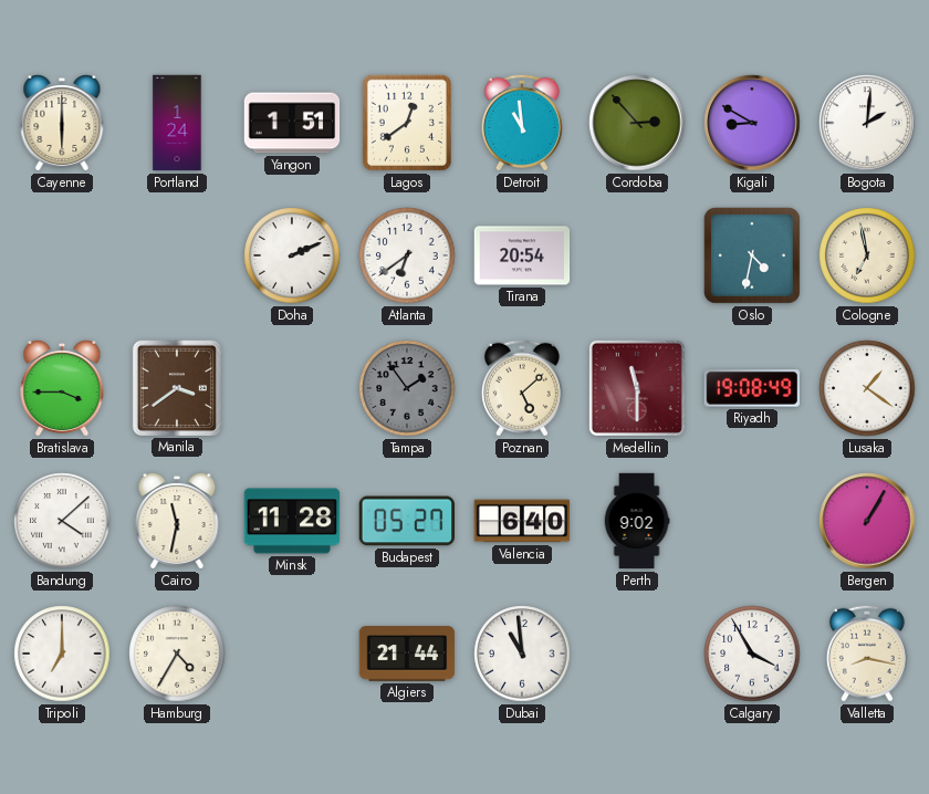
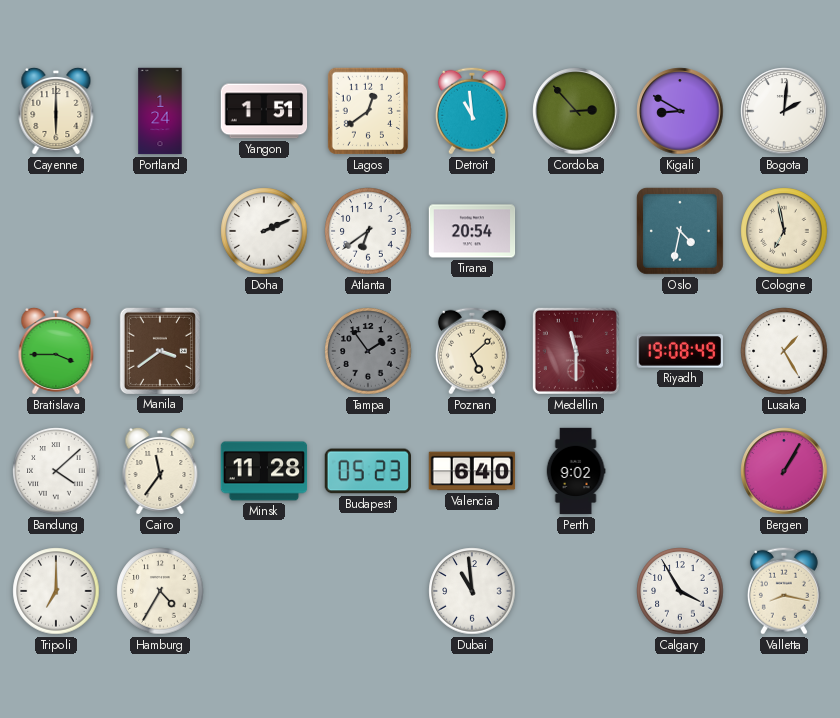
Lusaka: 1:21 -> 1:25
Cairo: 11:32 -> 11:36
Budapest: 05:27 -> 05:23
Algiers: 21:44 -> none
